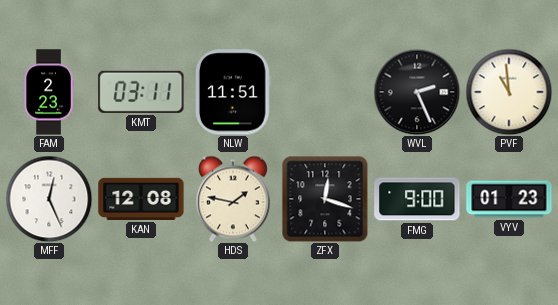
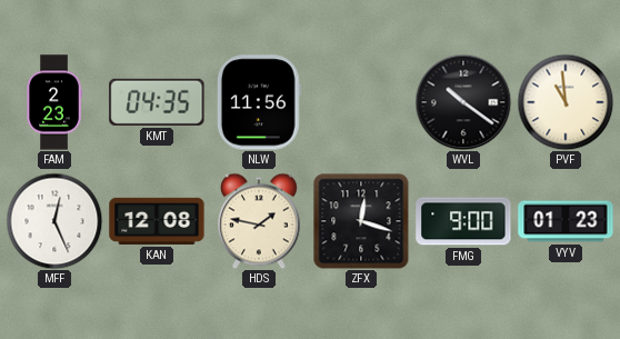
KMT: 03:11 -> 04:35
NLW: 11:51 -> 11:56
WVL: 2:26 -> 10:21
